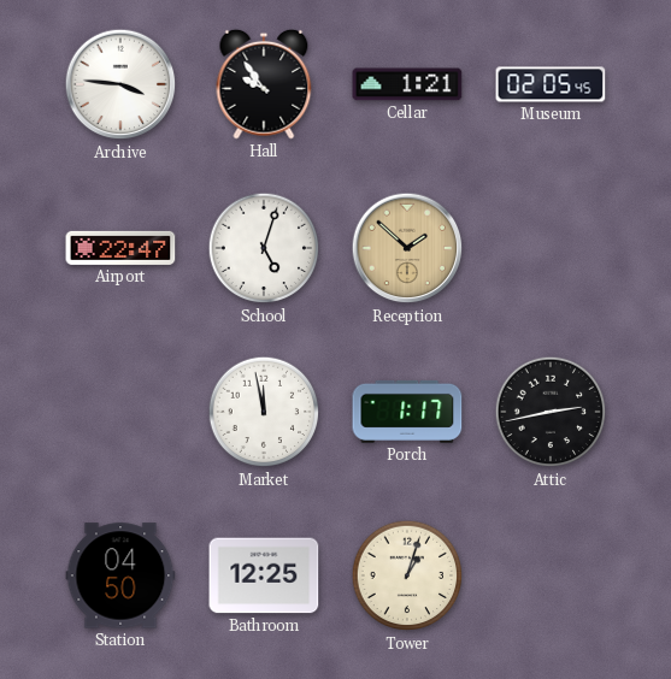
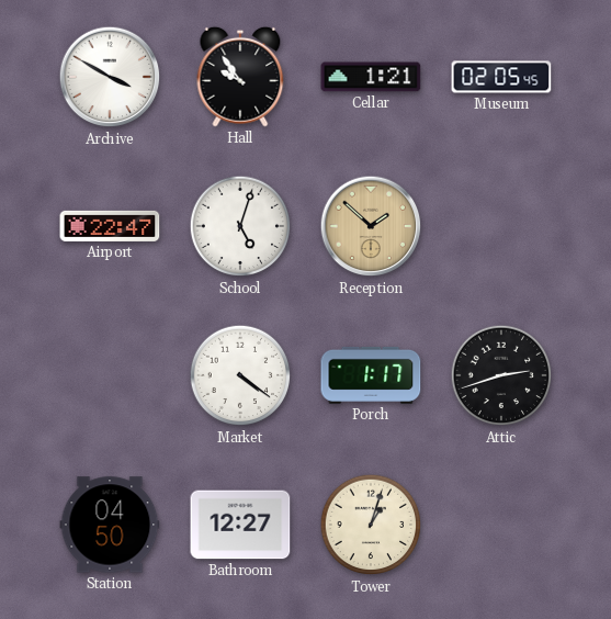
Archive: 3:46 -> 3:50
Market: 11:58 -> 4:21
Attic: 2:43 -> 2:42
Bathroom: 12:25 -> 12:27
